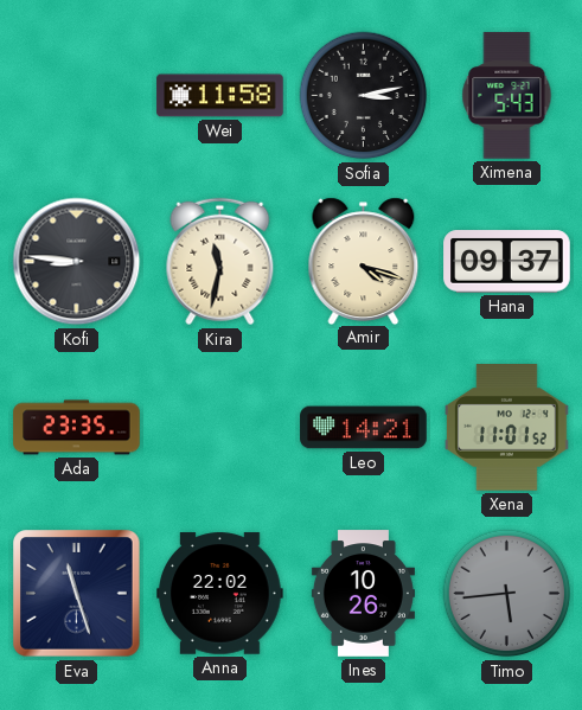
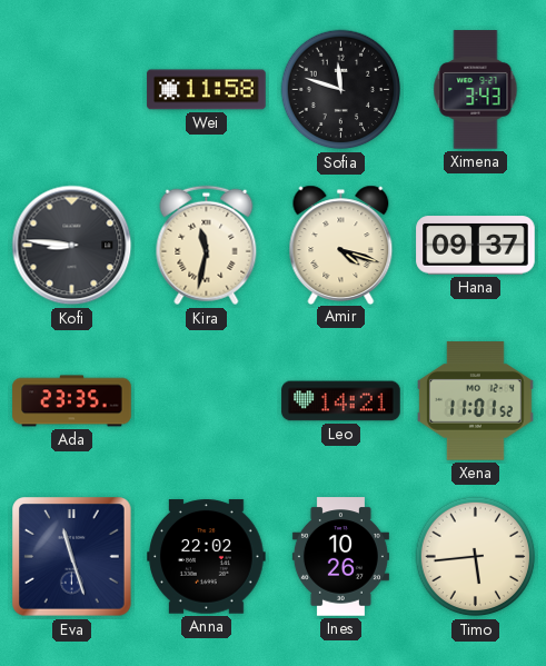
Sofia: 3:13 -> 11:48
Ximena: 5:43 -> 3:43
Timo dial: grey -> cream
